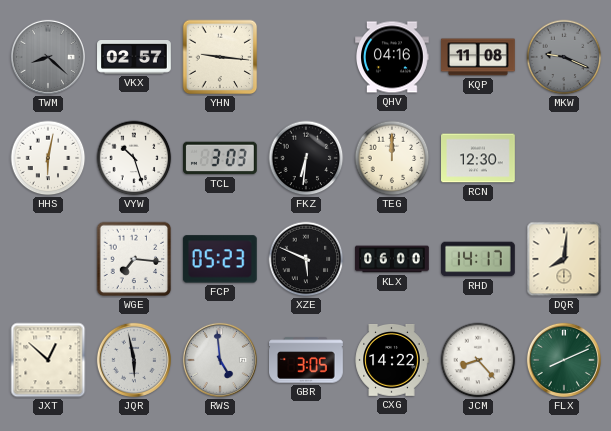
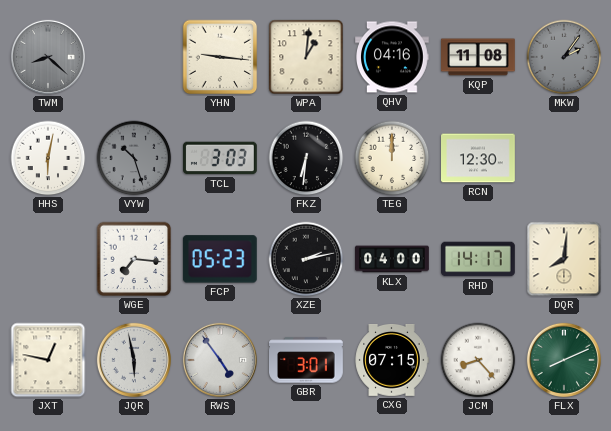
VKX: 02:57 -> none
WPA: none -> 1:01
MKW: 9:19 -> 2:06
VYW dial: white -> grey
XZE: 5:49 -> 2:13
KLX: 06:00 -> 04:00
JXT: 12:52 -> 12:47
RWS: 4:59 -> 4:54
GBR: 3:05 -> 3:01
CXG: 14:22 -> 07:15
